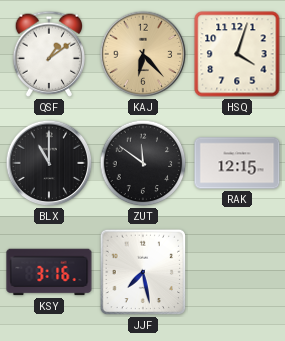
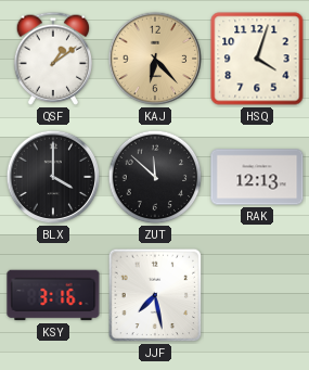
BLX: 11:00 -> 4:00
ZUT: 11:51 -> 11:52
RAK: 12:15 -> 12:13
